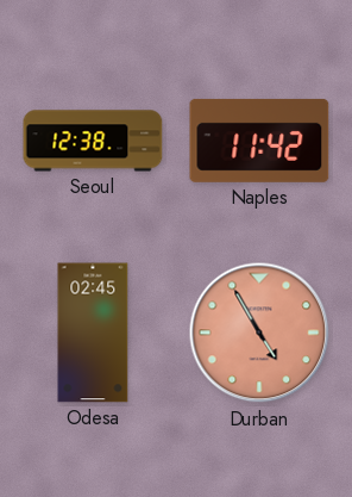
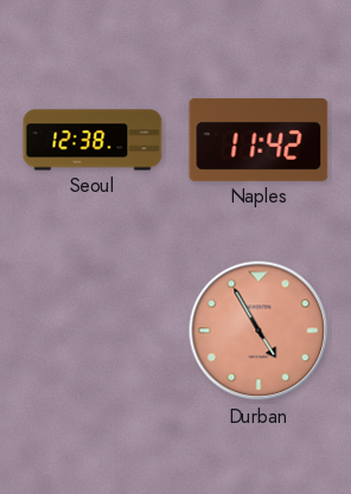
Odesa: 02:45 -> none
